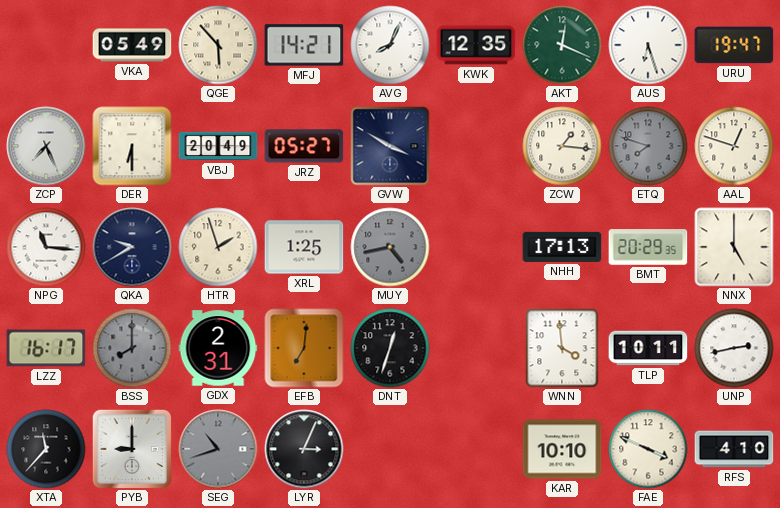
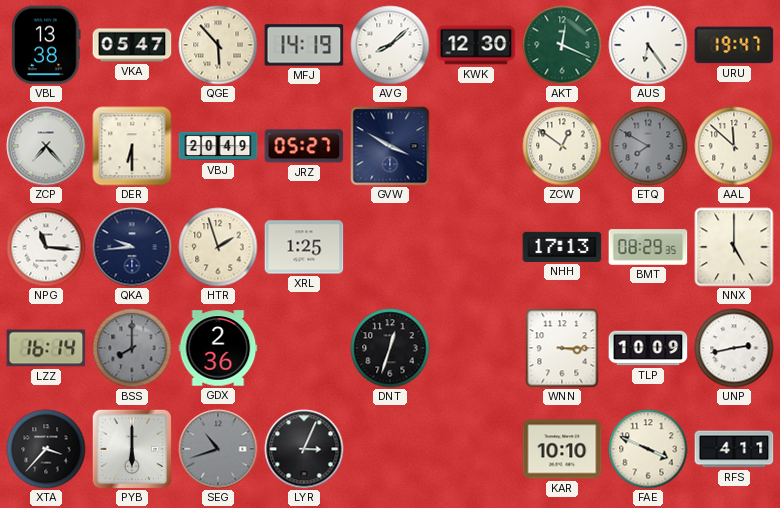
VBL: none -> 13:38
VKA: 05:49 -> 05:47
MFJ: 14:21 -> 14:19
AVG: 8:04 -> 8:08
KWK: 12:35 -> 12:30
AUS: 6:27 -> 6:24
ZCP: 7:26 -> 7:23
ZCW: 1:16 -> 12:51
ETQ: 7:48 -> 7:50
AAL: 12:48 -> 11:52
QKA: 9:40 -> 9:44
MUY: 4:43 -> none
BMT: 20:29 -> 08:29
LZZ: 16:17 -> 16:14
GDX: 2:31 -> 2:36
EFB: 7:01 -> none
WNN: 3:59 -> 3:15
TLP: 10:11 -> 10:09
XTA: 11:37 -> 3:37
PYB: 9:00 -> 6:00
RFS: 4:10 -> 4:11
